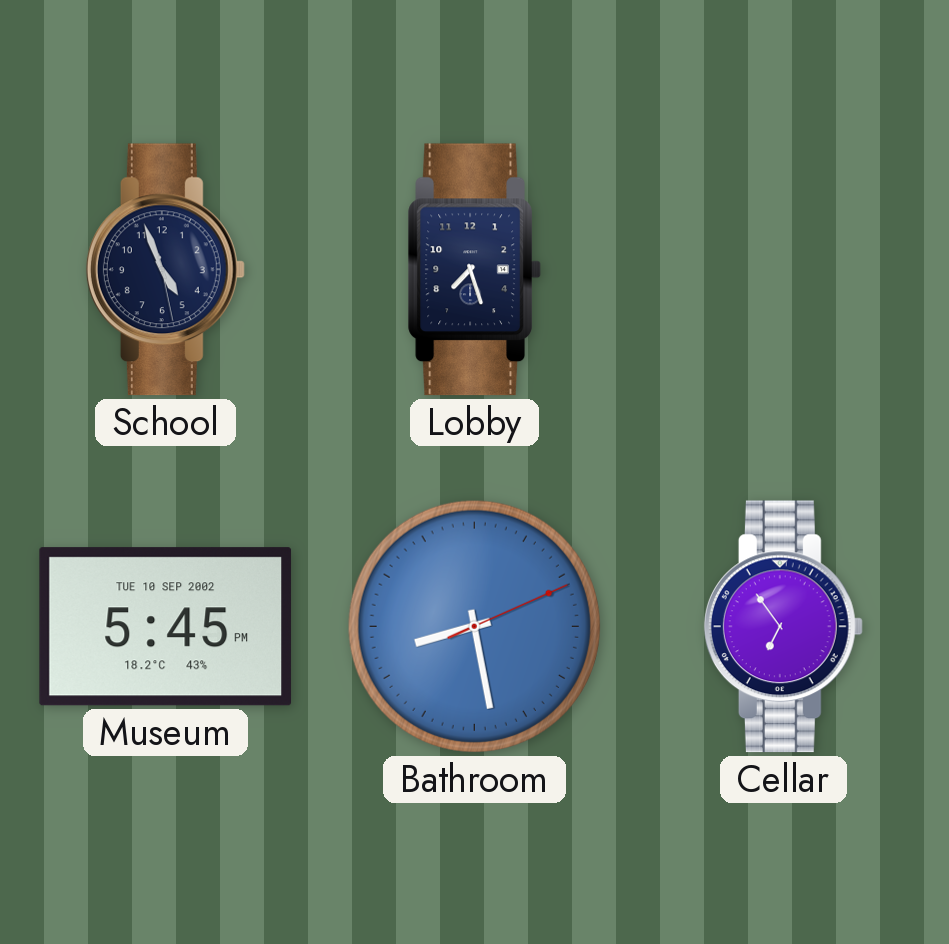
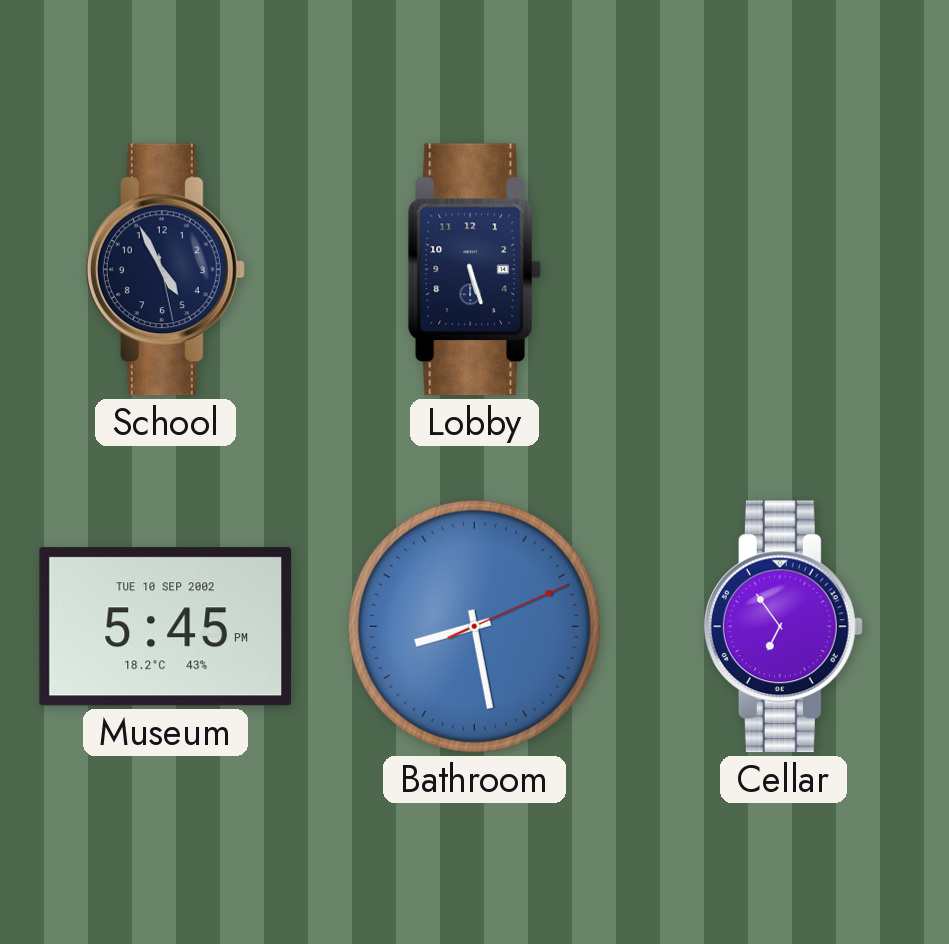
School: 4:56 -> 4:55
Lobby: 7:27 -> 5:27
